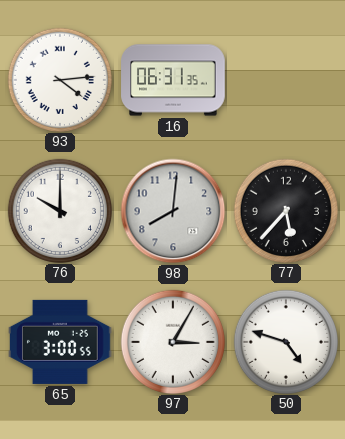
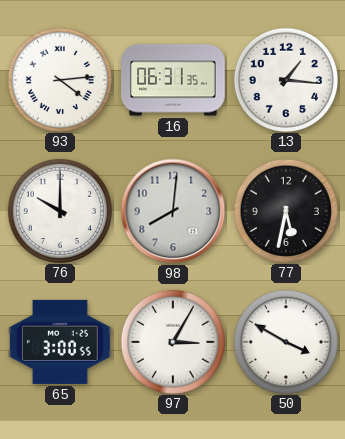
13: none -> 1:16
77: 5:37 -> 5:32
50: 4:48 -> 3:50
